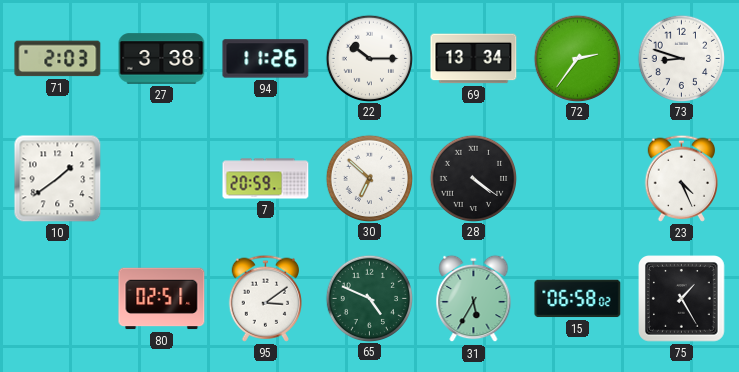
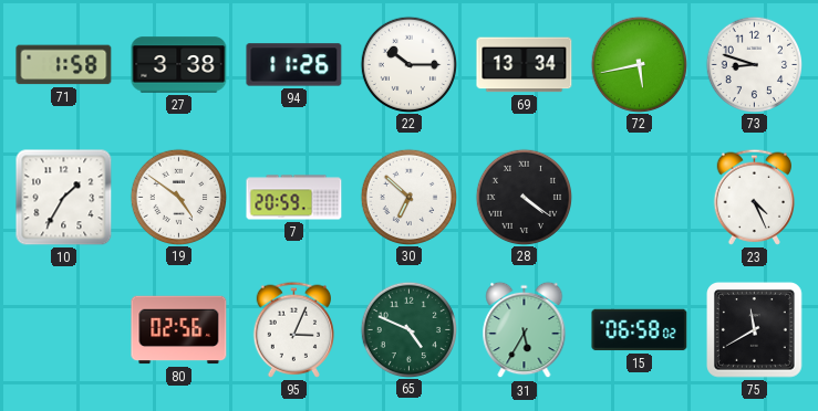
71: 2:03 -> 1:58
72: 2:36 -> 5:43
10: 1:39 -> 1:35
19: none -> 4:51
80: 02:51 -> 02:56
95: 3:09 -> 3:04
75: 1:25 -> 11:40
